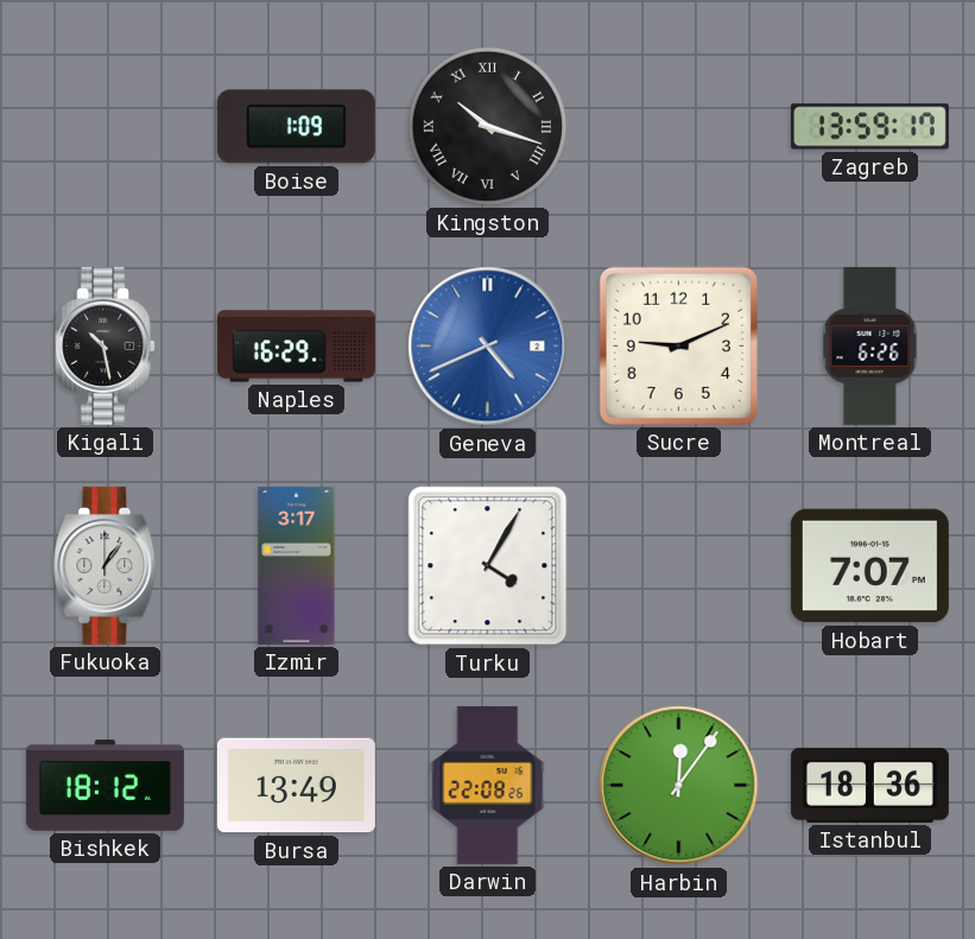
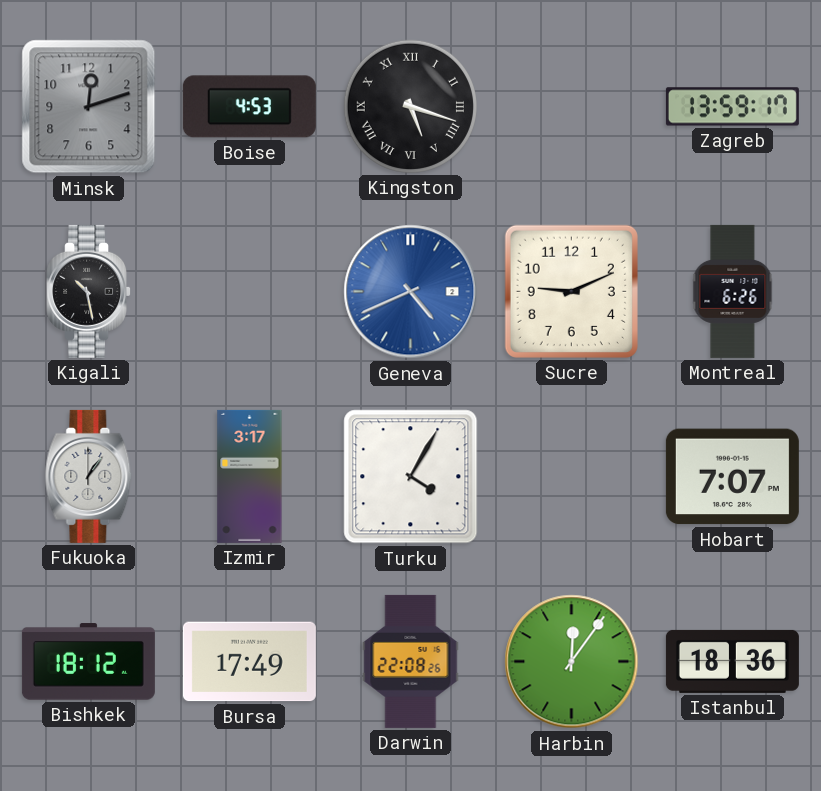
Minsk: none -> 12:12
Boise: 1:09 -> 4:53
Kingston: 10:18 -> 5:18
Naples: 16:29 -> none
Bursa: 13:49 -> 17:49
